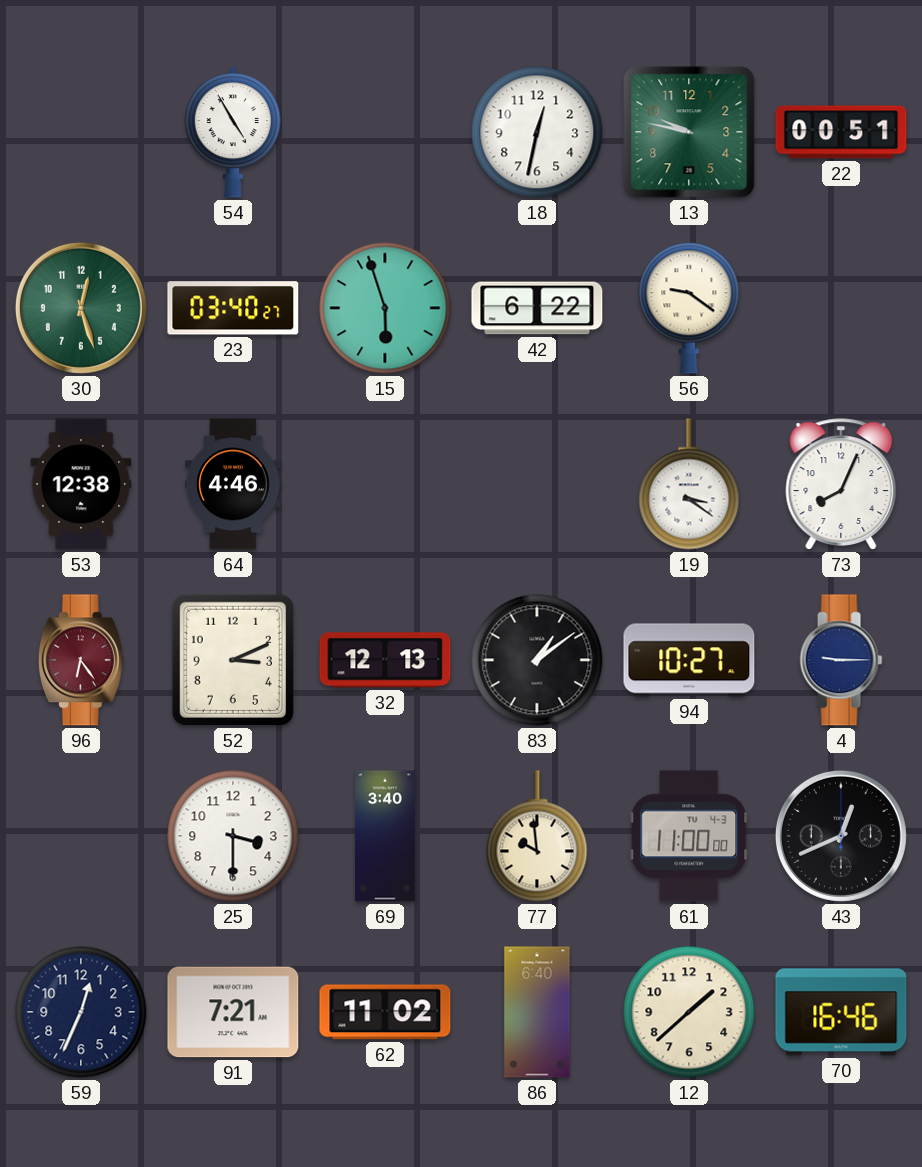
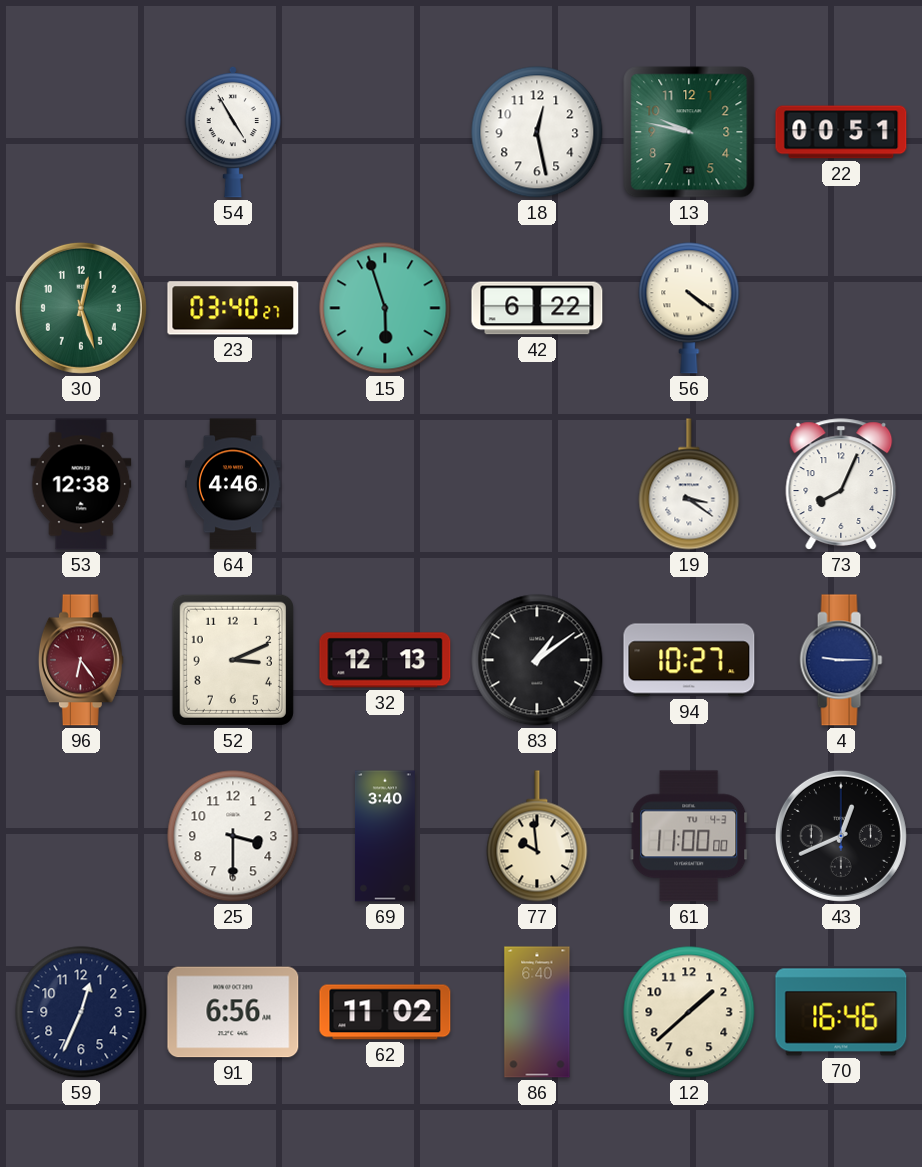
18: 12:32 -> 12:28
56: 9:21 -> 4:21
91: 7:21 -> 6:56
